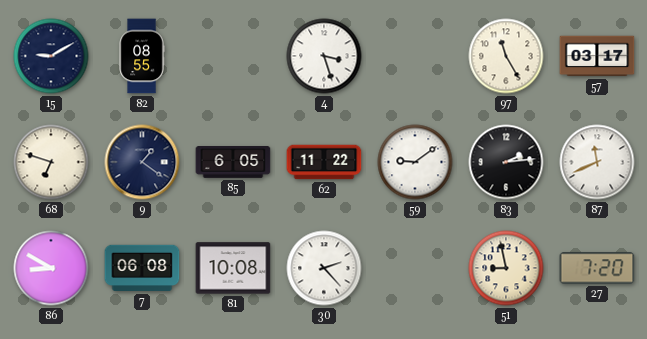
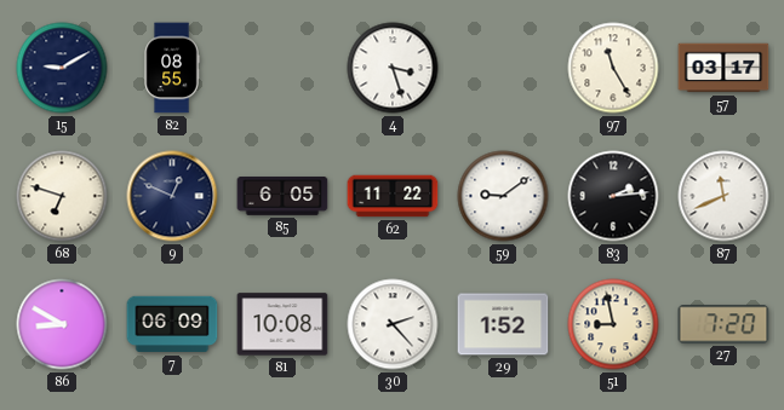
9: 1:21 -> 12:49
7: 06:08 -> 06:09
29: none -> 1:52
